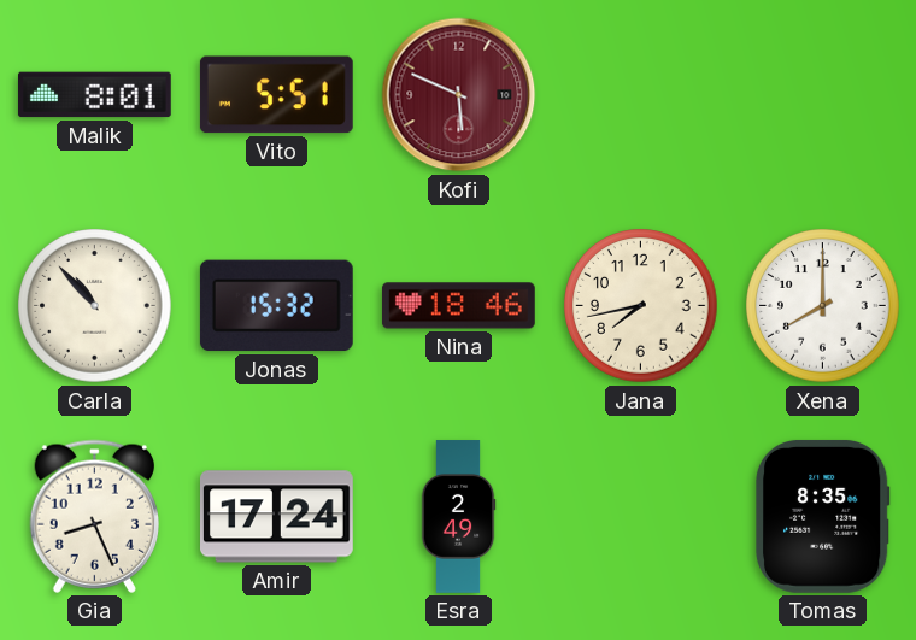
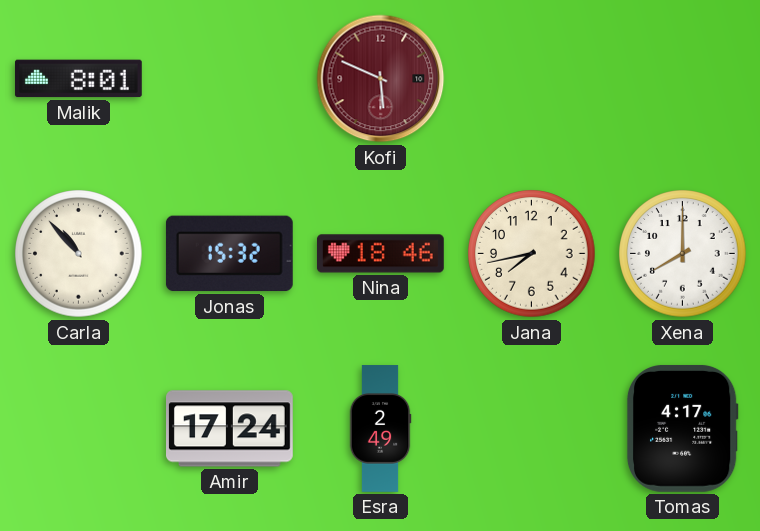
Vito: 5:51 -> none
Gia: 8:26 -> none
Tomas: 8:35 -> 4:17
